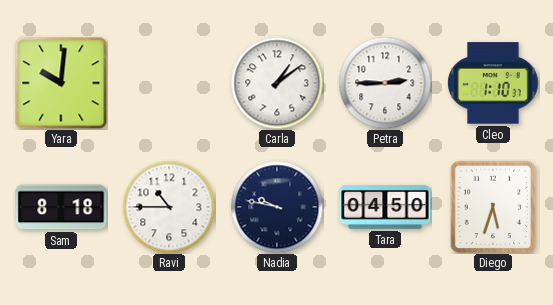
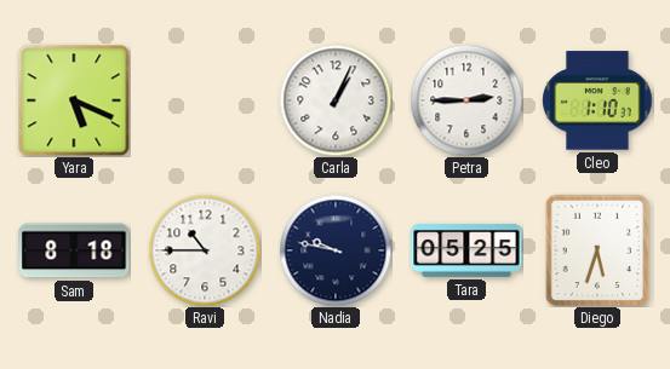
Yara: 10:01 -> 5:19
Carla: 1:09 -> 1:04
Tara: 04:50 -> 05:25
